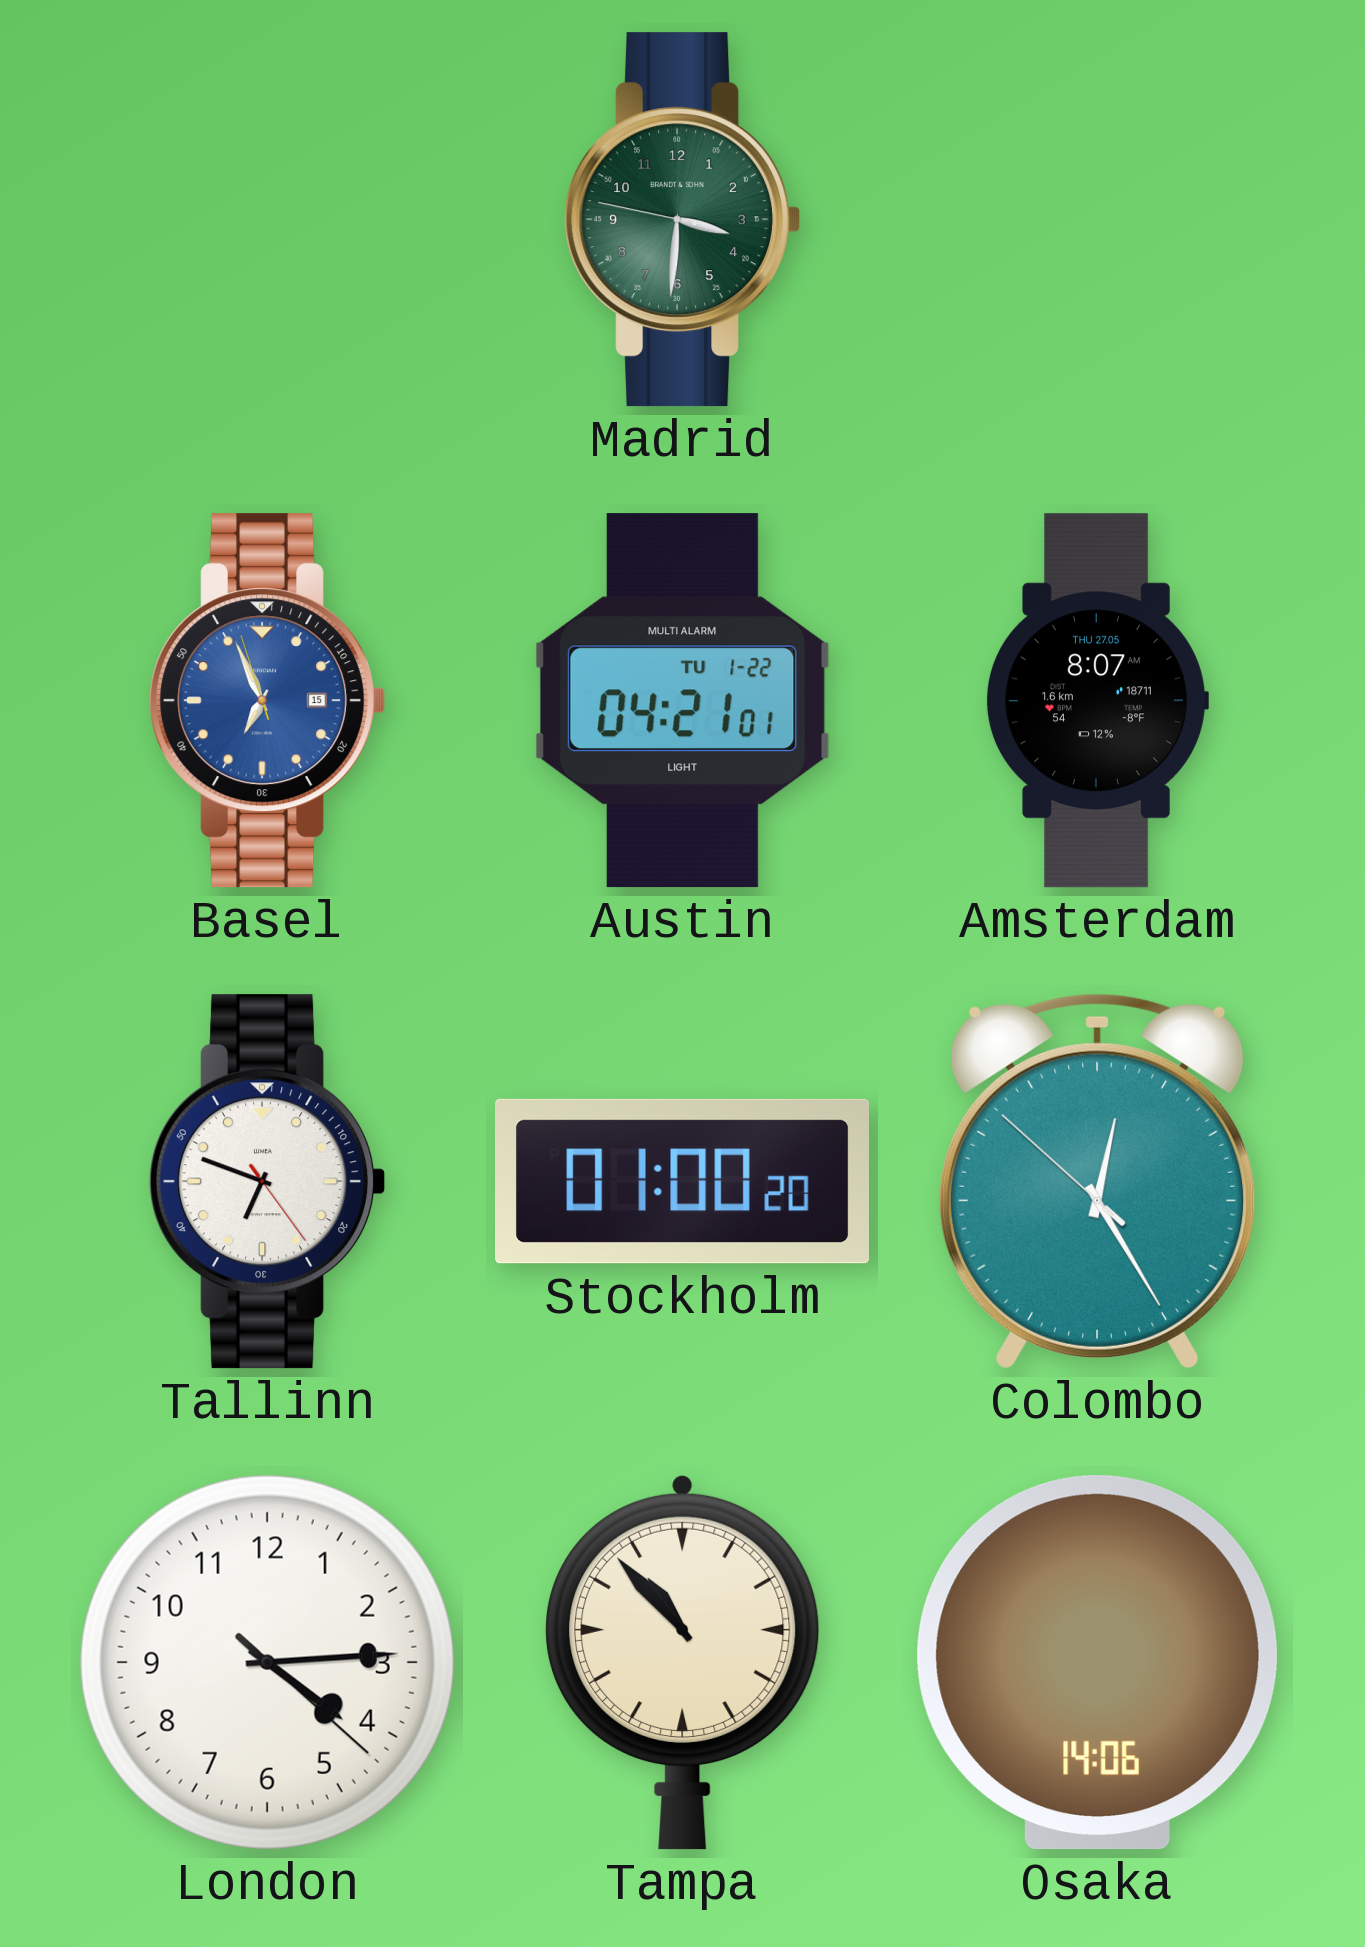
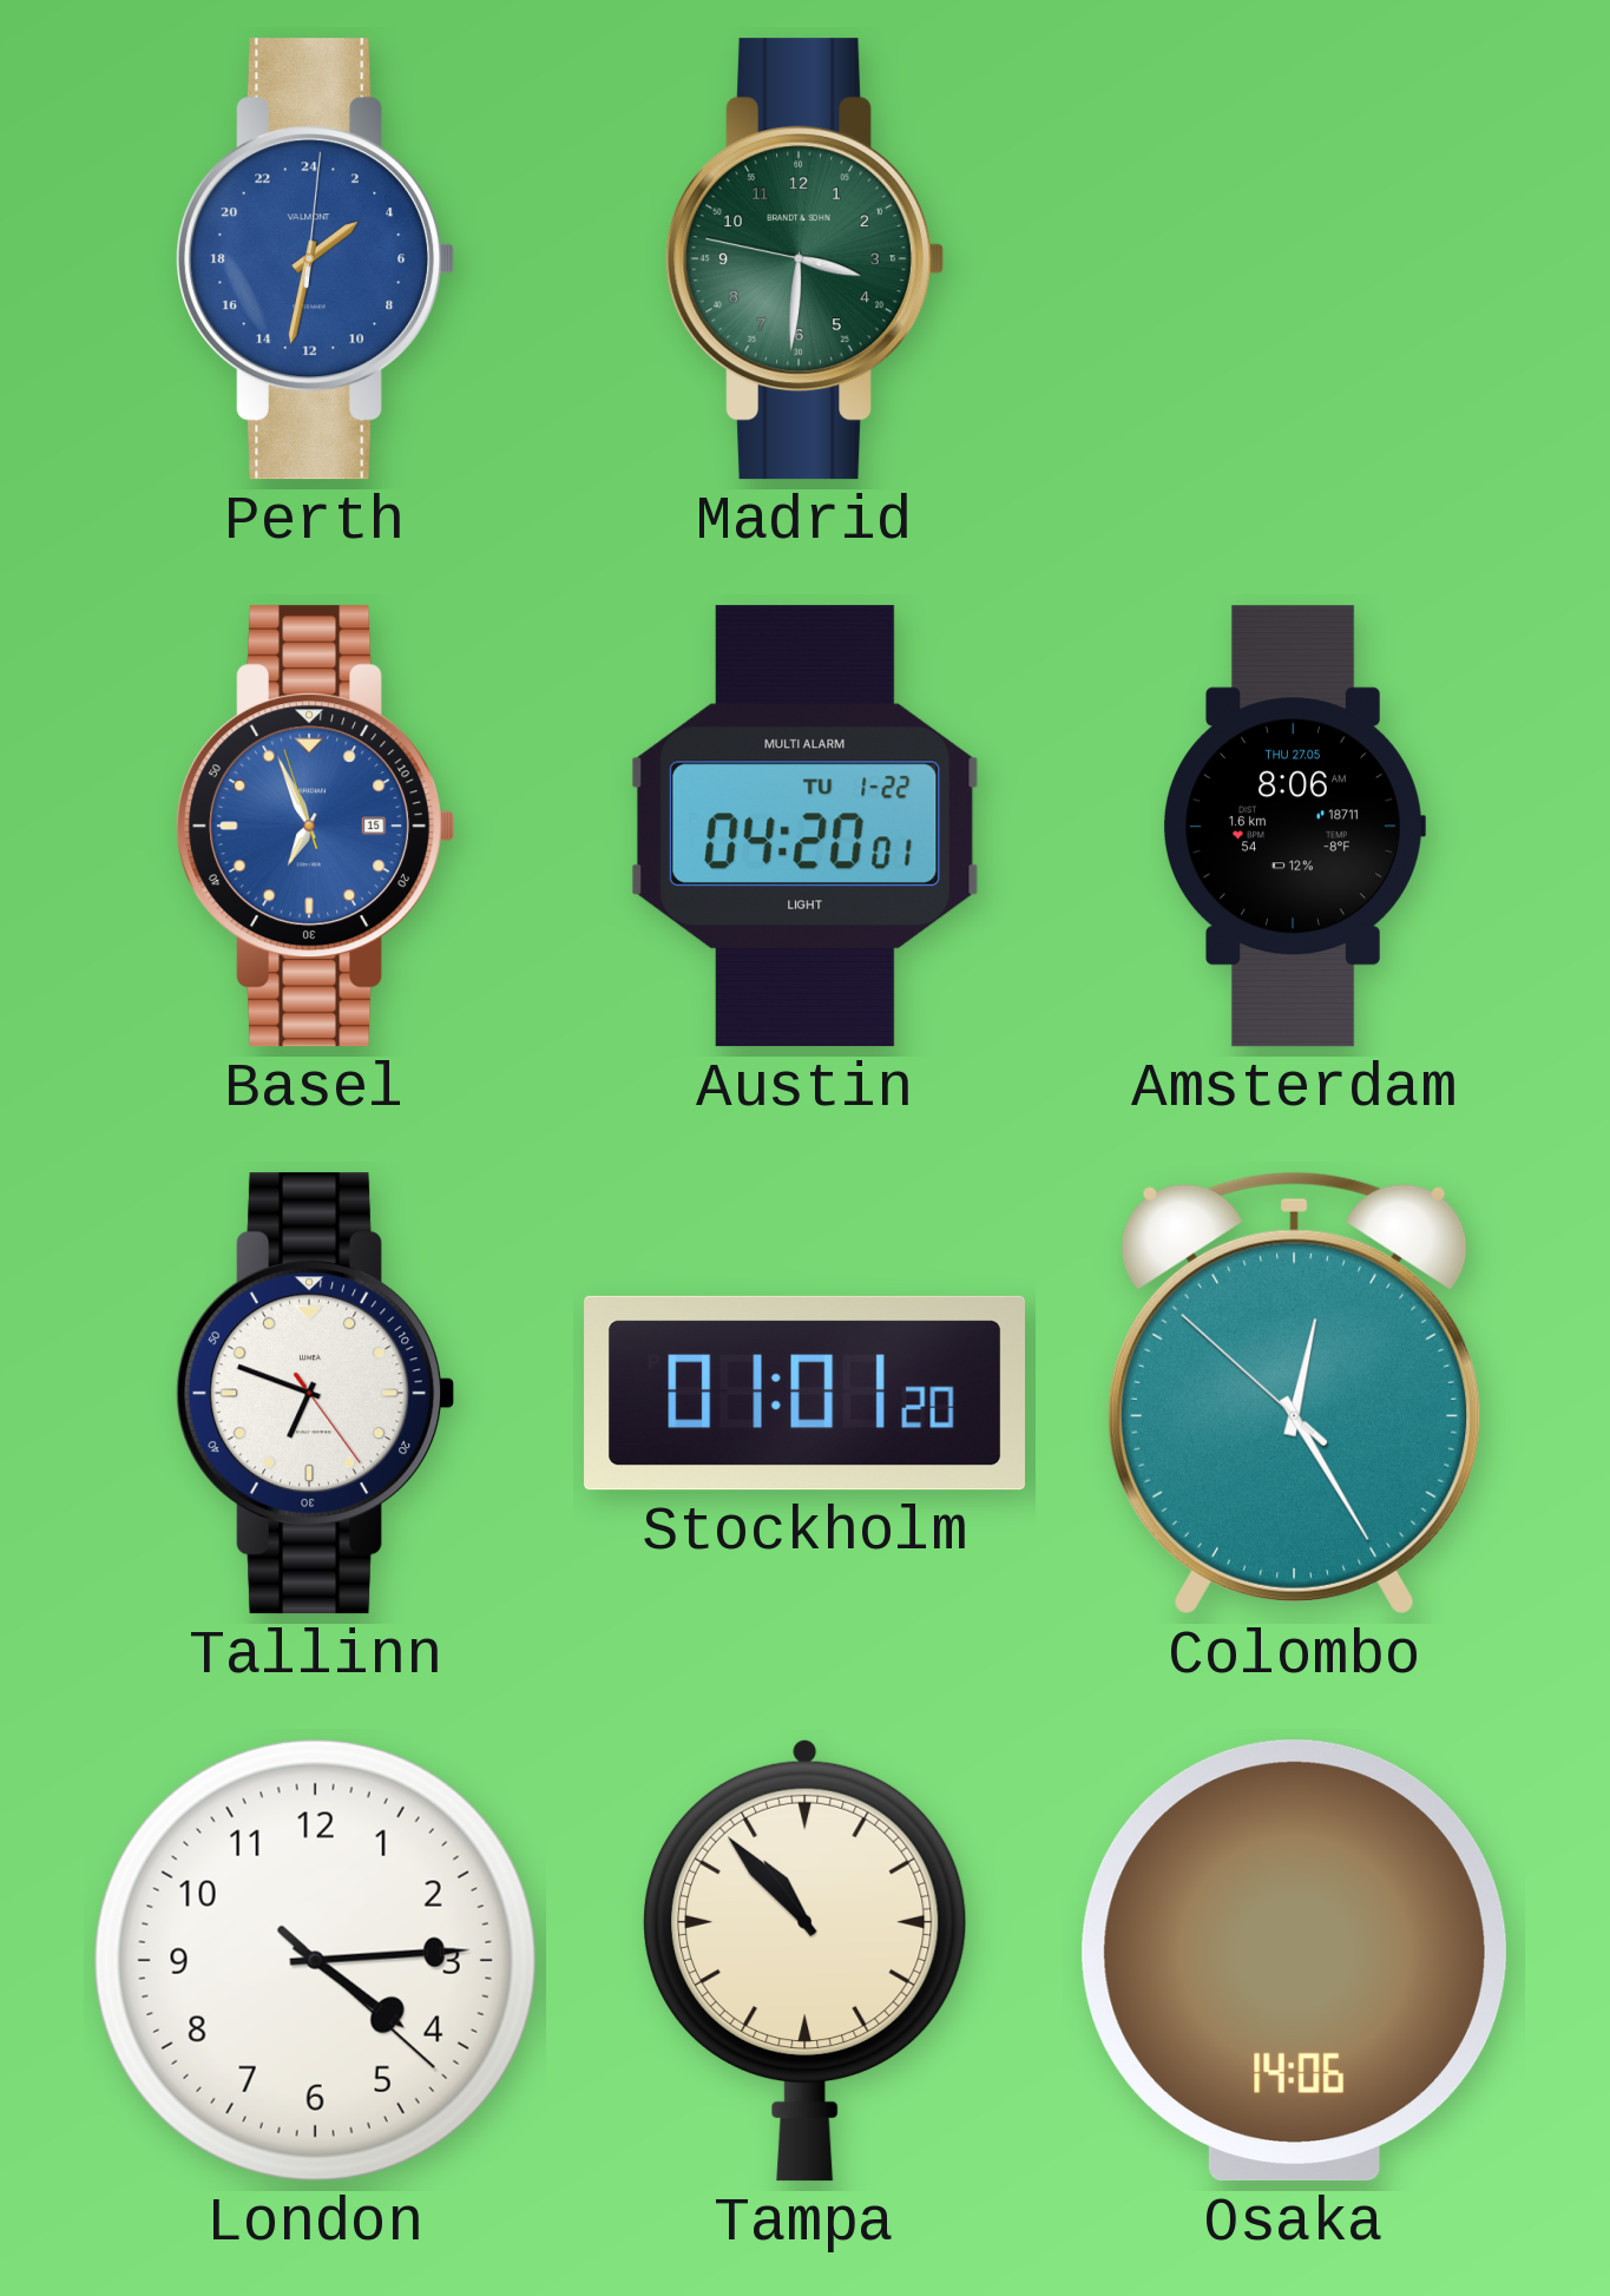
Perth: none -> 3:32
Austin: 04:21 -> 04:20
Amsterdam: 8:07 -> 8:06
Stockholm: 01:00 -> 01:01
